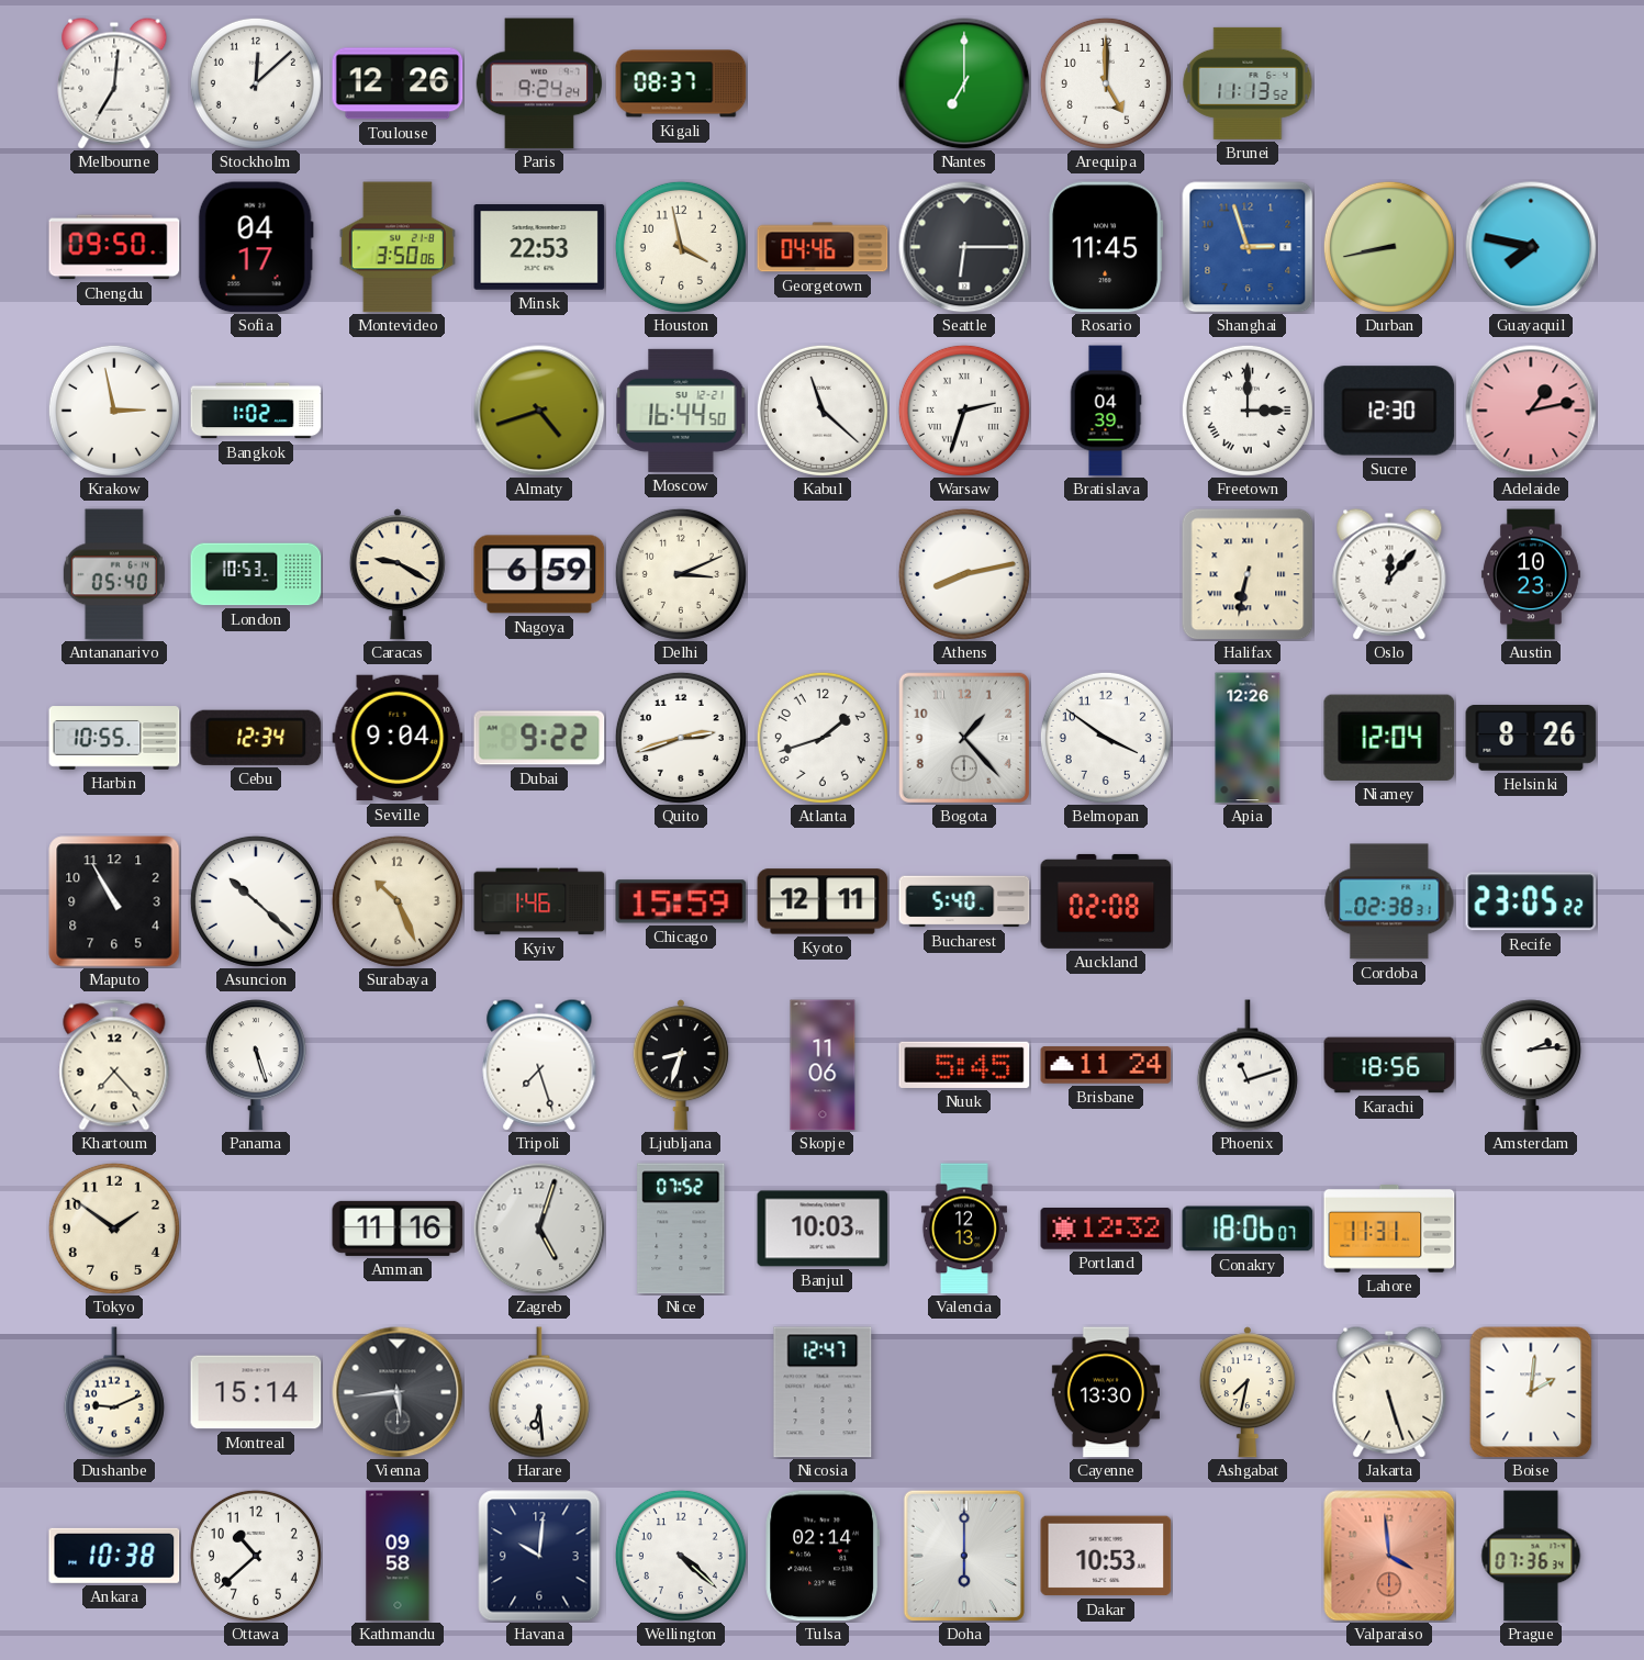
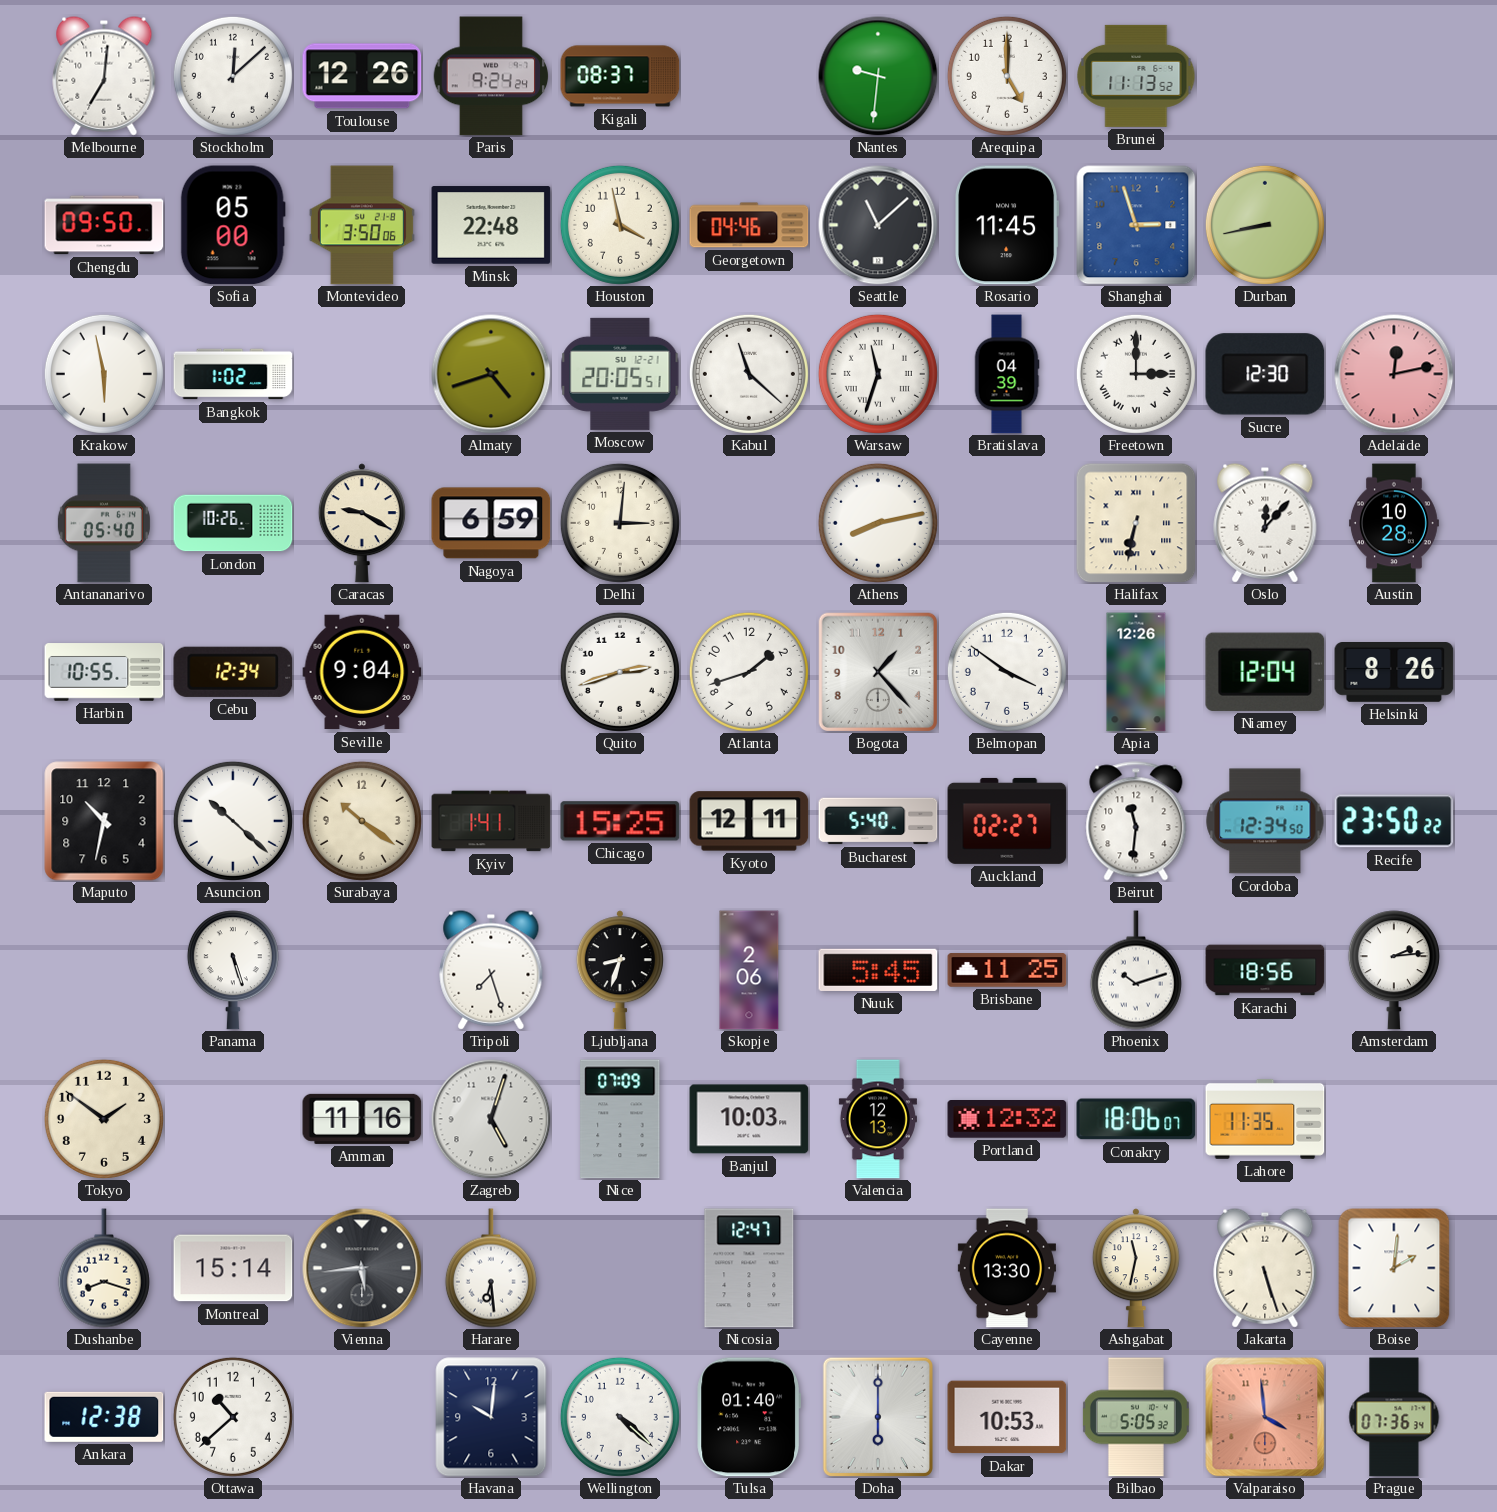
Nantes: 7:00 -> 9:31
Sofia: 04:17 -> 05:00
Minsk: 22:53 -> 22:48
Seattle: 6:15 -> 11:08
Guayaquil: 7:47 -> none
Krakow: 2:58 -> 5:58
Moscow: 16:44 -> 20:05
Warsaw: 2:33 -> 11:33
Adelaide: 1:13 -> 12:13
London: 10:53 -> 10:26
Delhi: 3:11 -> 3:01
Austin: 10:23 -> 10:28
Dubai: 9:22 -> none
Maputo: 10:55 -> 10:32
Surabaya: 10:26 -> 10:21
Kyiv: 1:46 -> 1:41
Chicago: 15:59 -> 15:25
Auckland: 02:08 -> 02:27
Beirut: none -> 11:31
Cordoba: 02:38 -> 12:34
Recife: 23:05 -> 23:50
Khartoum: 7:23 -> none
Skopje: 11:06 -> 2:06
Brisbane: 11:24 -> 11:25
Phoenix: 11:12 -> 10:12
Nice: 07:52 -> 07:09
Lahore: 11:31 -> 11:35
Dushanbe: 9:11 -> 8:18
Ashgabat: 7:32 -> 11:32
Ankara: 10:38 -> 12:38
Kathmandu: 09:58 -> none
Tulsa: 02:14 -> 01:40
Bilbao: none -> 5:05
